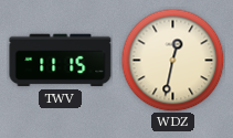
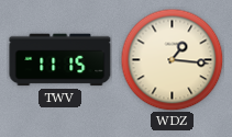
WDZ: 12:32 -> 1:16
